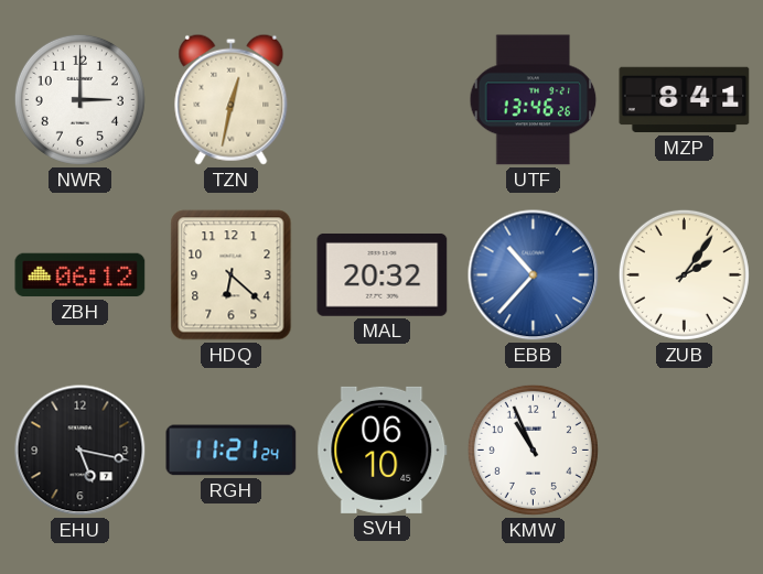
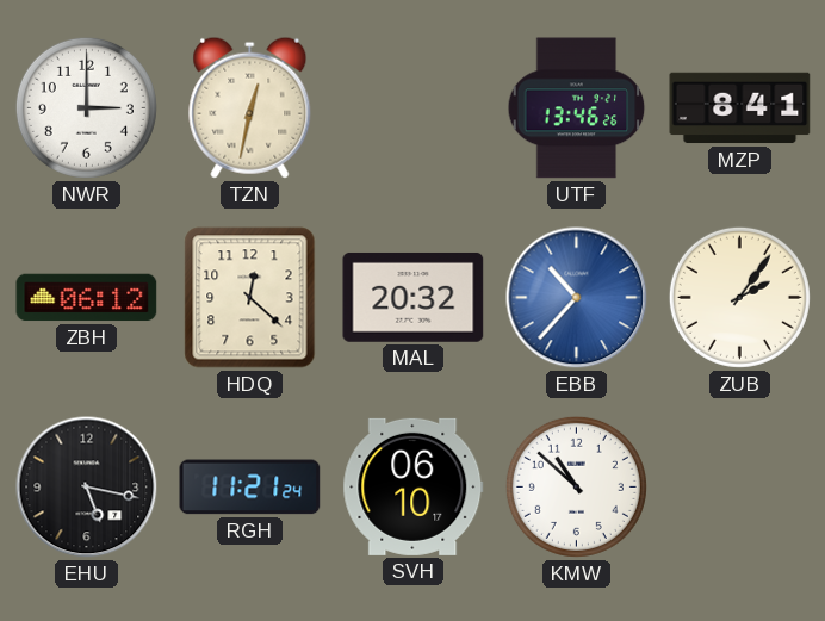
HDQ: 6:22 -> 12:22
SVH: 06:10:45 -> 06:10:17
KMW: 10:56 -> 10:52
